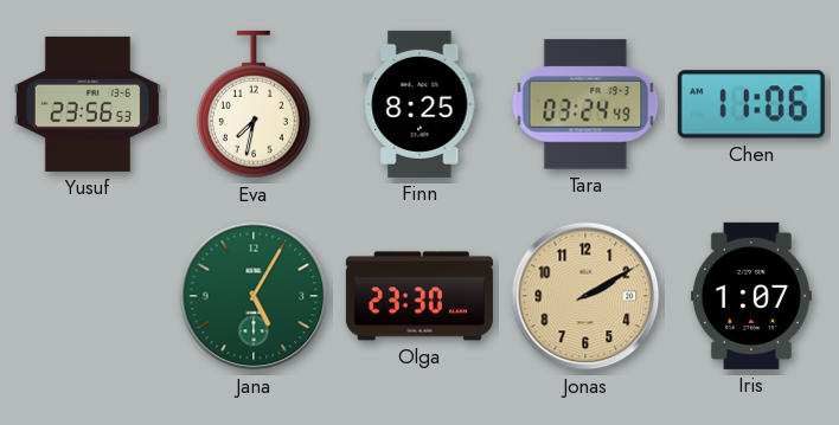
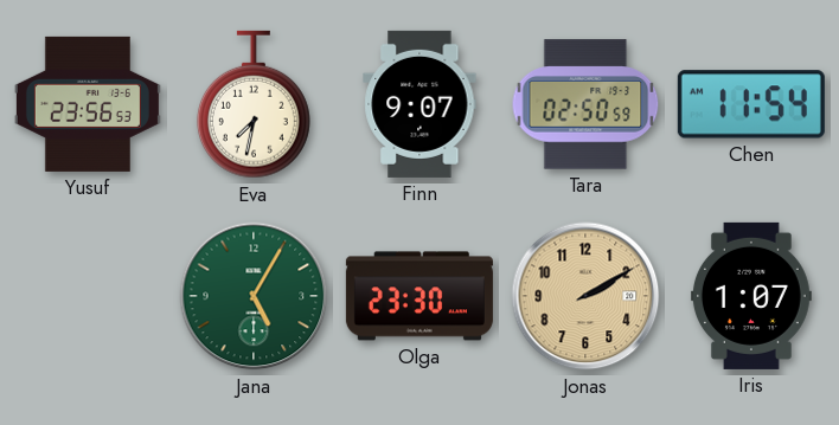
Finn: 8:25 -> 9:07
Tara: 03:24 -> 02:50
Chen: 11:06 -> 11:54
